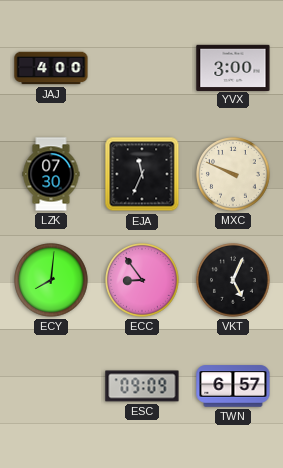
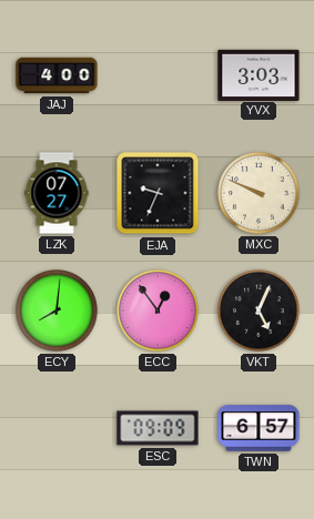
YVX: 3:00 -> 3:03
LZK: 07:30 -> 07:27
EJA: 11:34 -> 9:34
ECC: 8:54 -> 12:54
